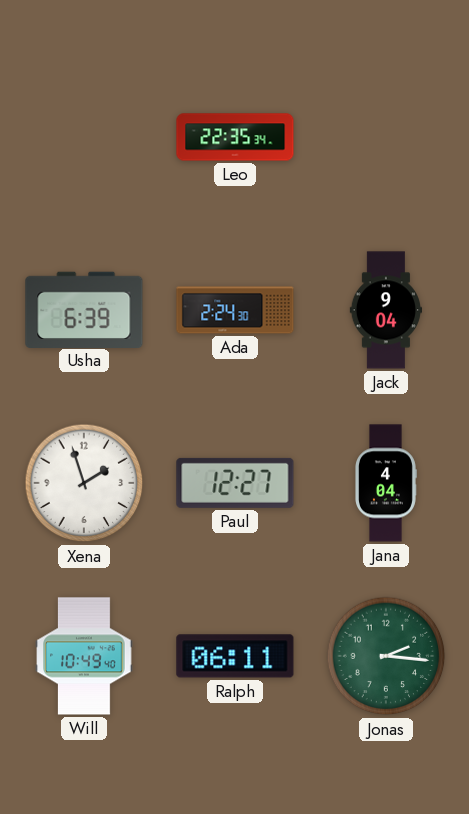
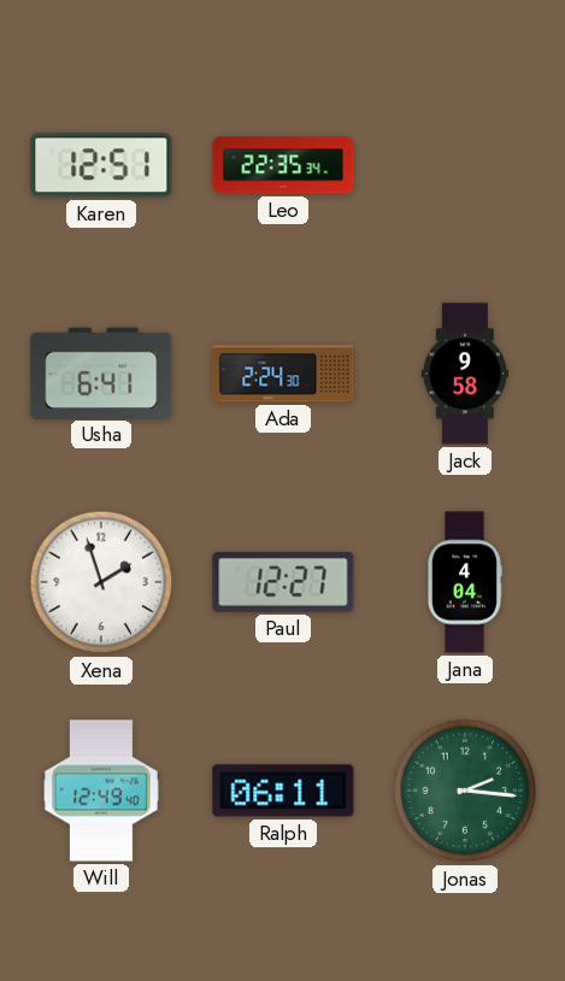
Karen: none -> 12:51
Usha: 6:39 -> 6:41
Jack: 9:04 -> 9:58
Will: 10:49 -> 12:49
